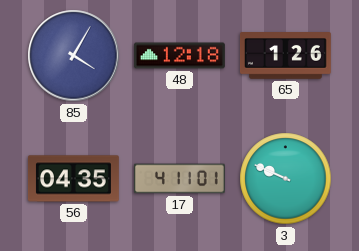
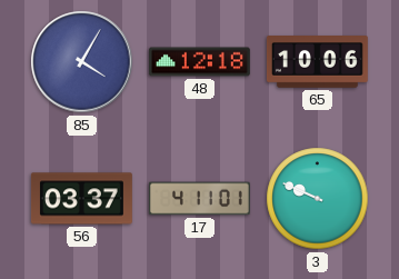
65: 1:26 -> 10:06
56: 04:35 -> 03:37
